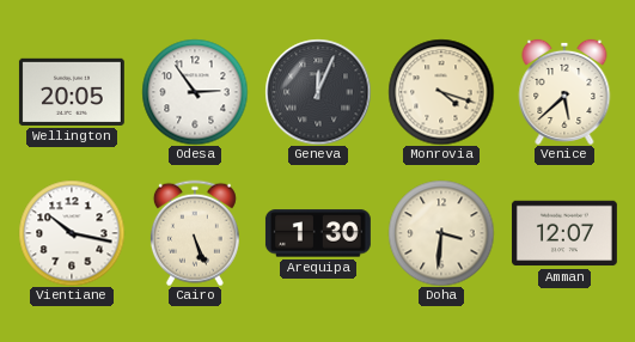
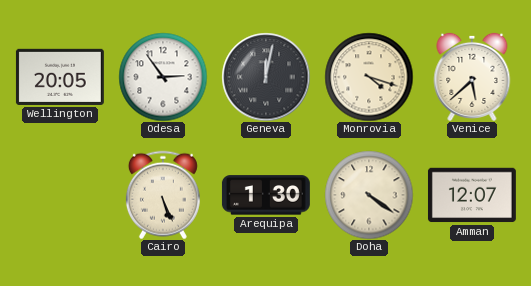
Geneva: 12:04 -> 12:02
Vientiane: 10:17 -> none
Doha: 3:31 -> 4:21
